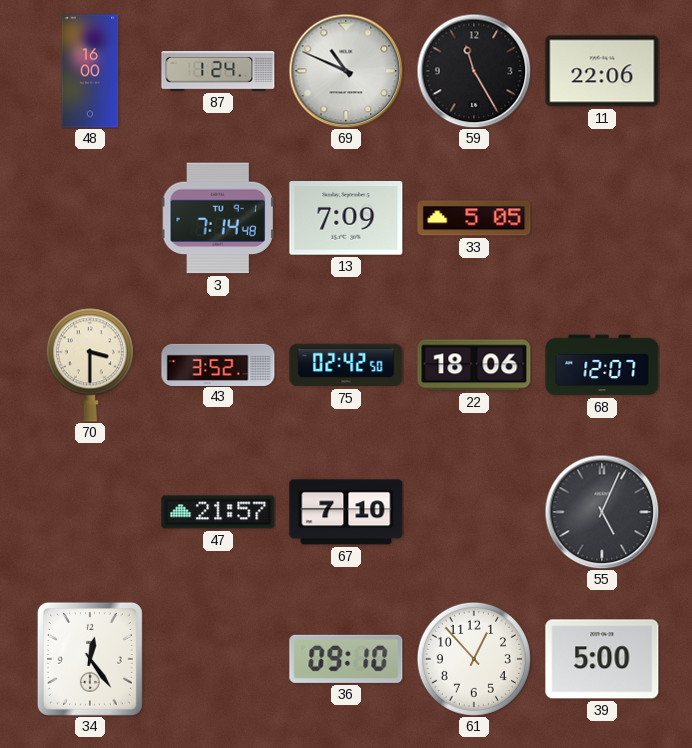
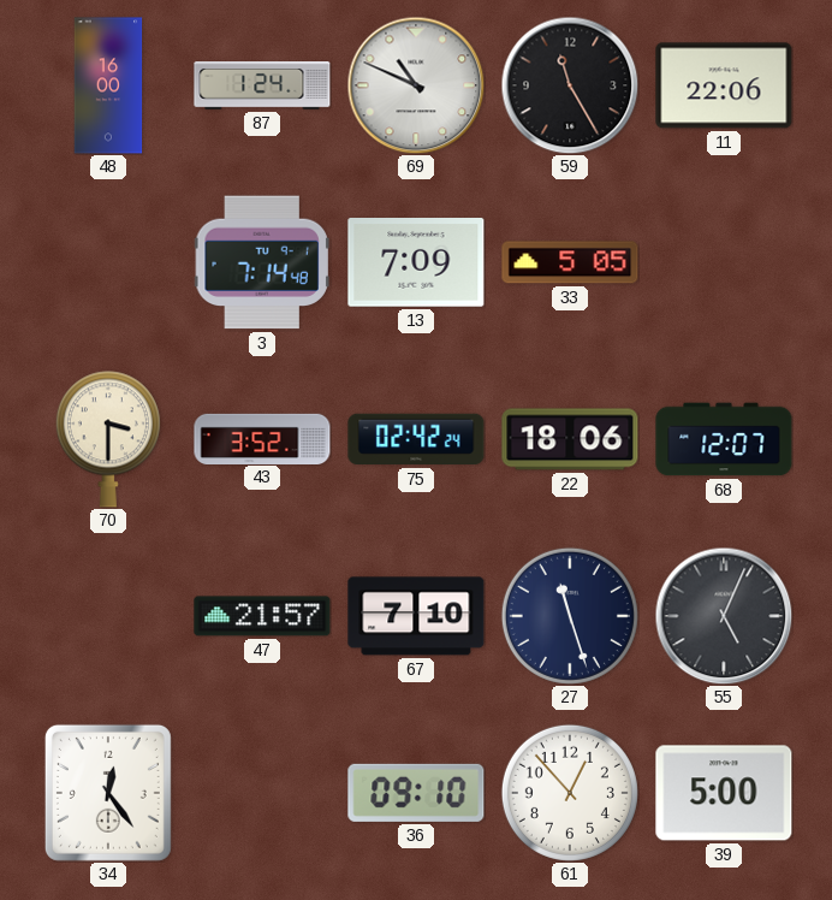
75: 02:42:50 -> 02:42:24
27: none -> 11:27
